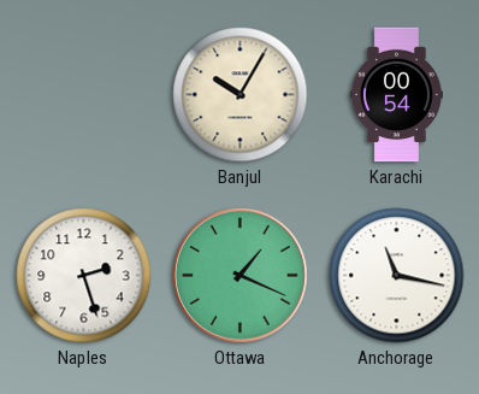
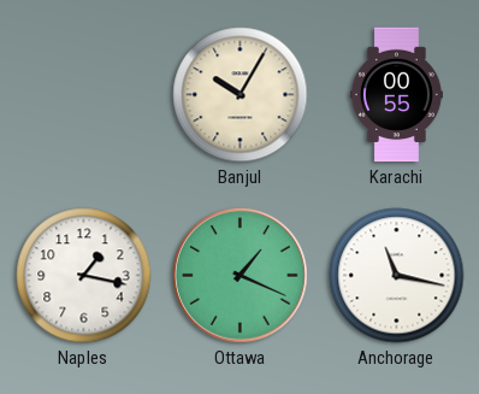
Karachi: 00:54 -> 00:55
Naples: 2:27 -> 1:17
